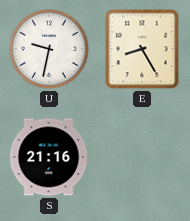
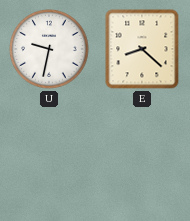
E: 8:25 -> 8:22
S: 21:16 -> none
